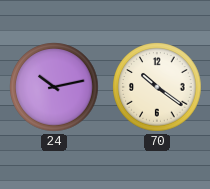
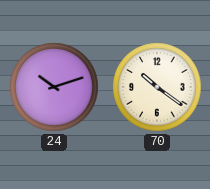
24: 10:13 -> 10:12
